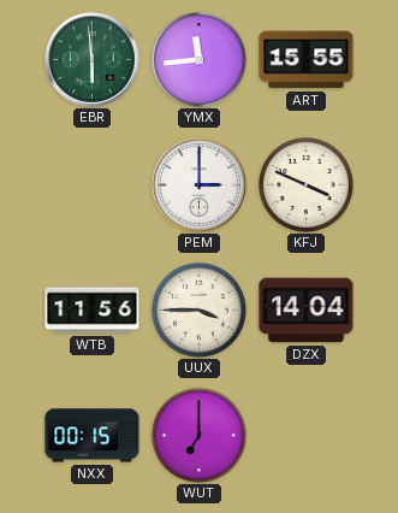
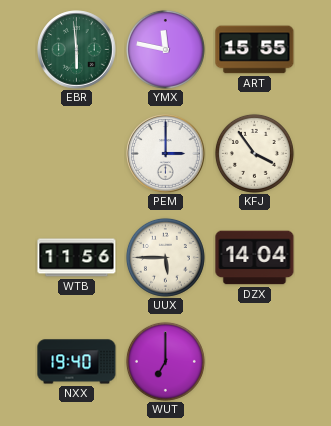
YMX: 11:44 -> 11:47
KFJ: 3:49 -> 3:54
UUX: 3:45 -> 5:45
NXX: 00:15 -> 19:40
